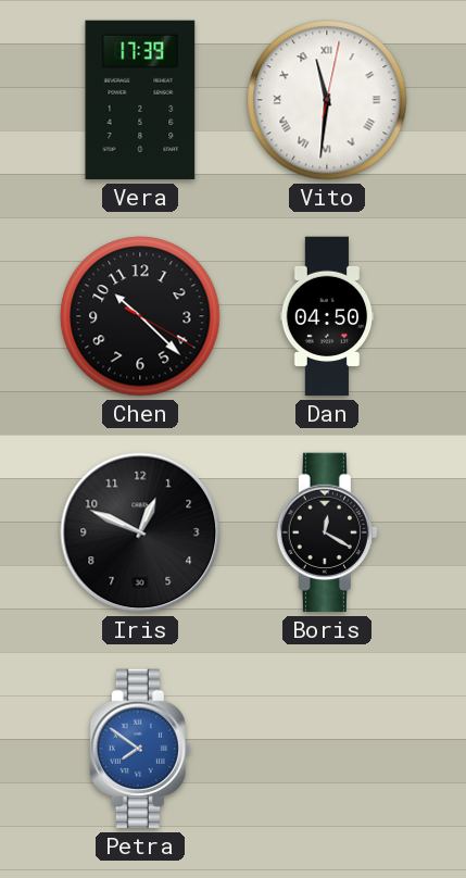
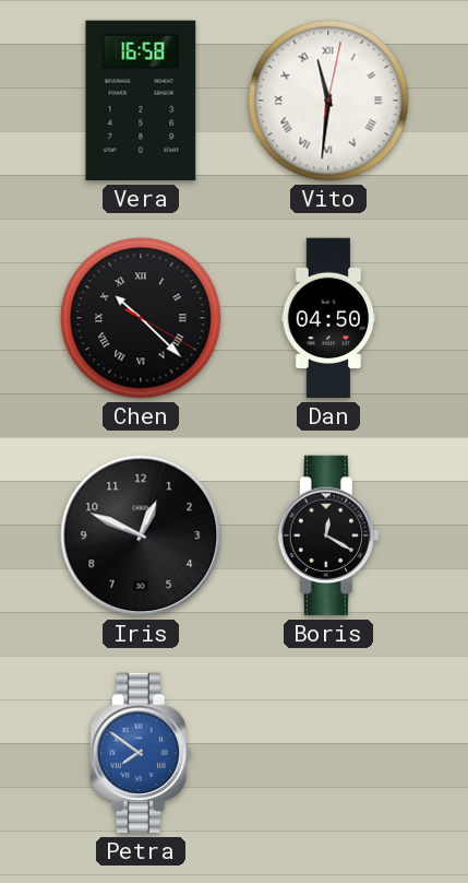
Vera: 17:39 -> 16:58
Chen numerals: Arabic -> Roman
